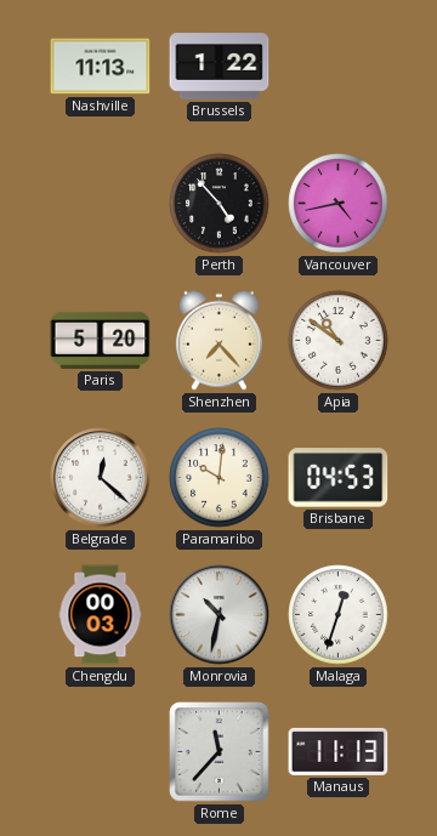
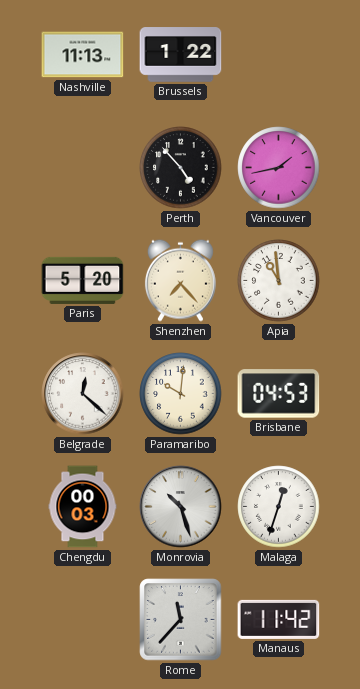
Vancouver: 4:43 -> 1:43
Apia: 10:51 -> 10:59
Monrovia: 10:32 -> 10:27
Manaus: 11:13 -> 11:42
